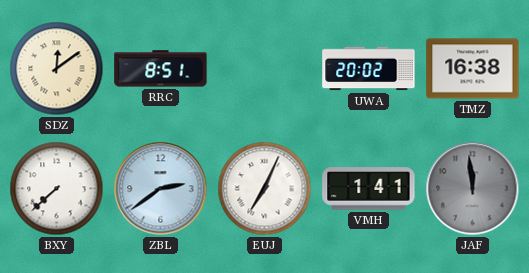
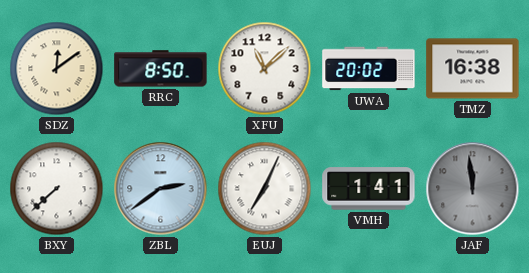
RRC: 8:51 -> 8:50
XFU: none -> 11:08
